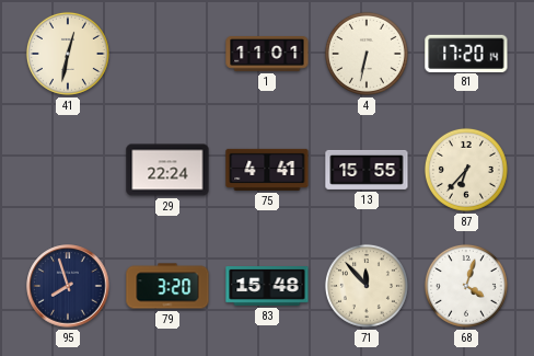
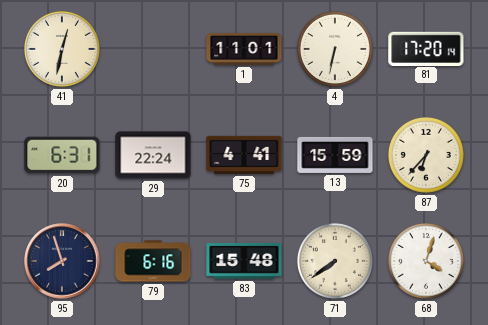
20: none -> 6:31
13: 15:55 -> 15:59
79: 3:20 -> 6:16
71: 11:53 -> 7:39
